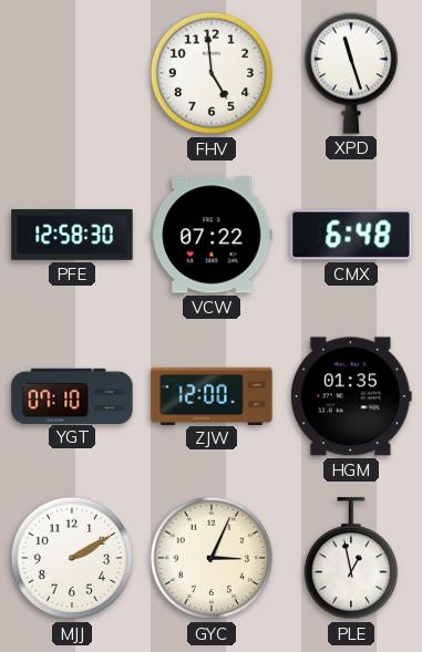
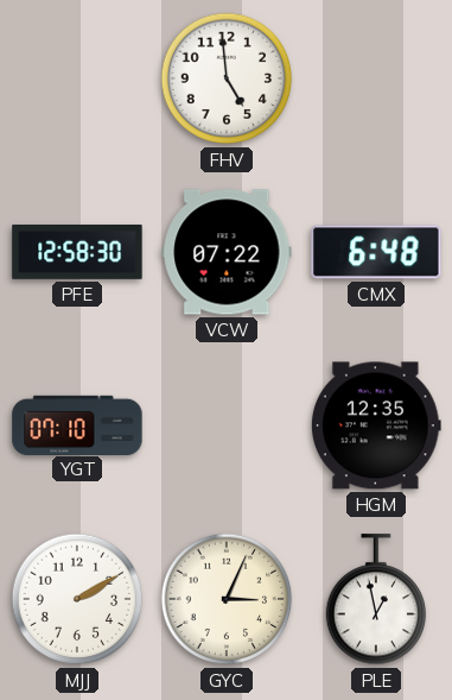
XPD: 11:27 -> none
ZJW: 12:00 -> none
HGM: 01:35 -> 12:35
